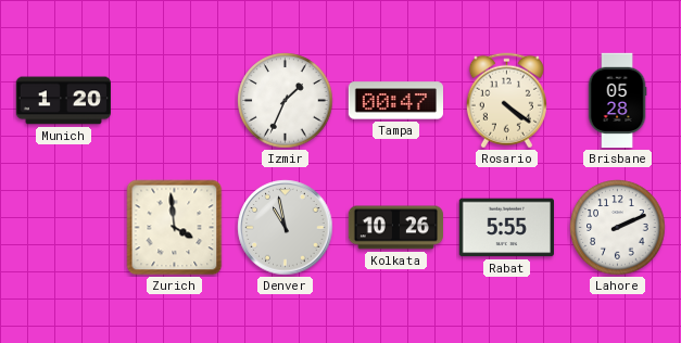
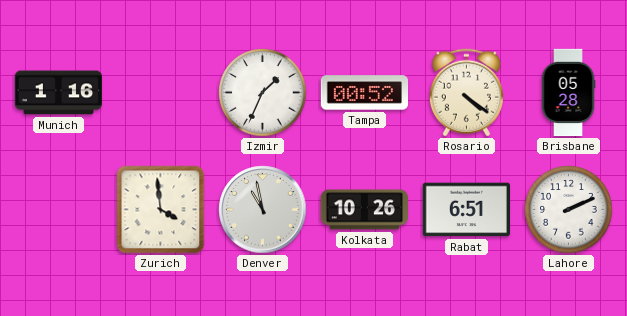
Munich: 1:20 -> 1:16
Tampa: 00:47 -> 00:52
Rabat: 5:55 -> 6:51
